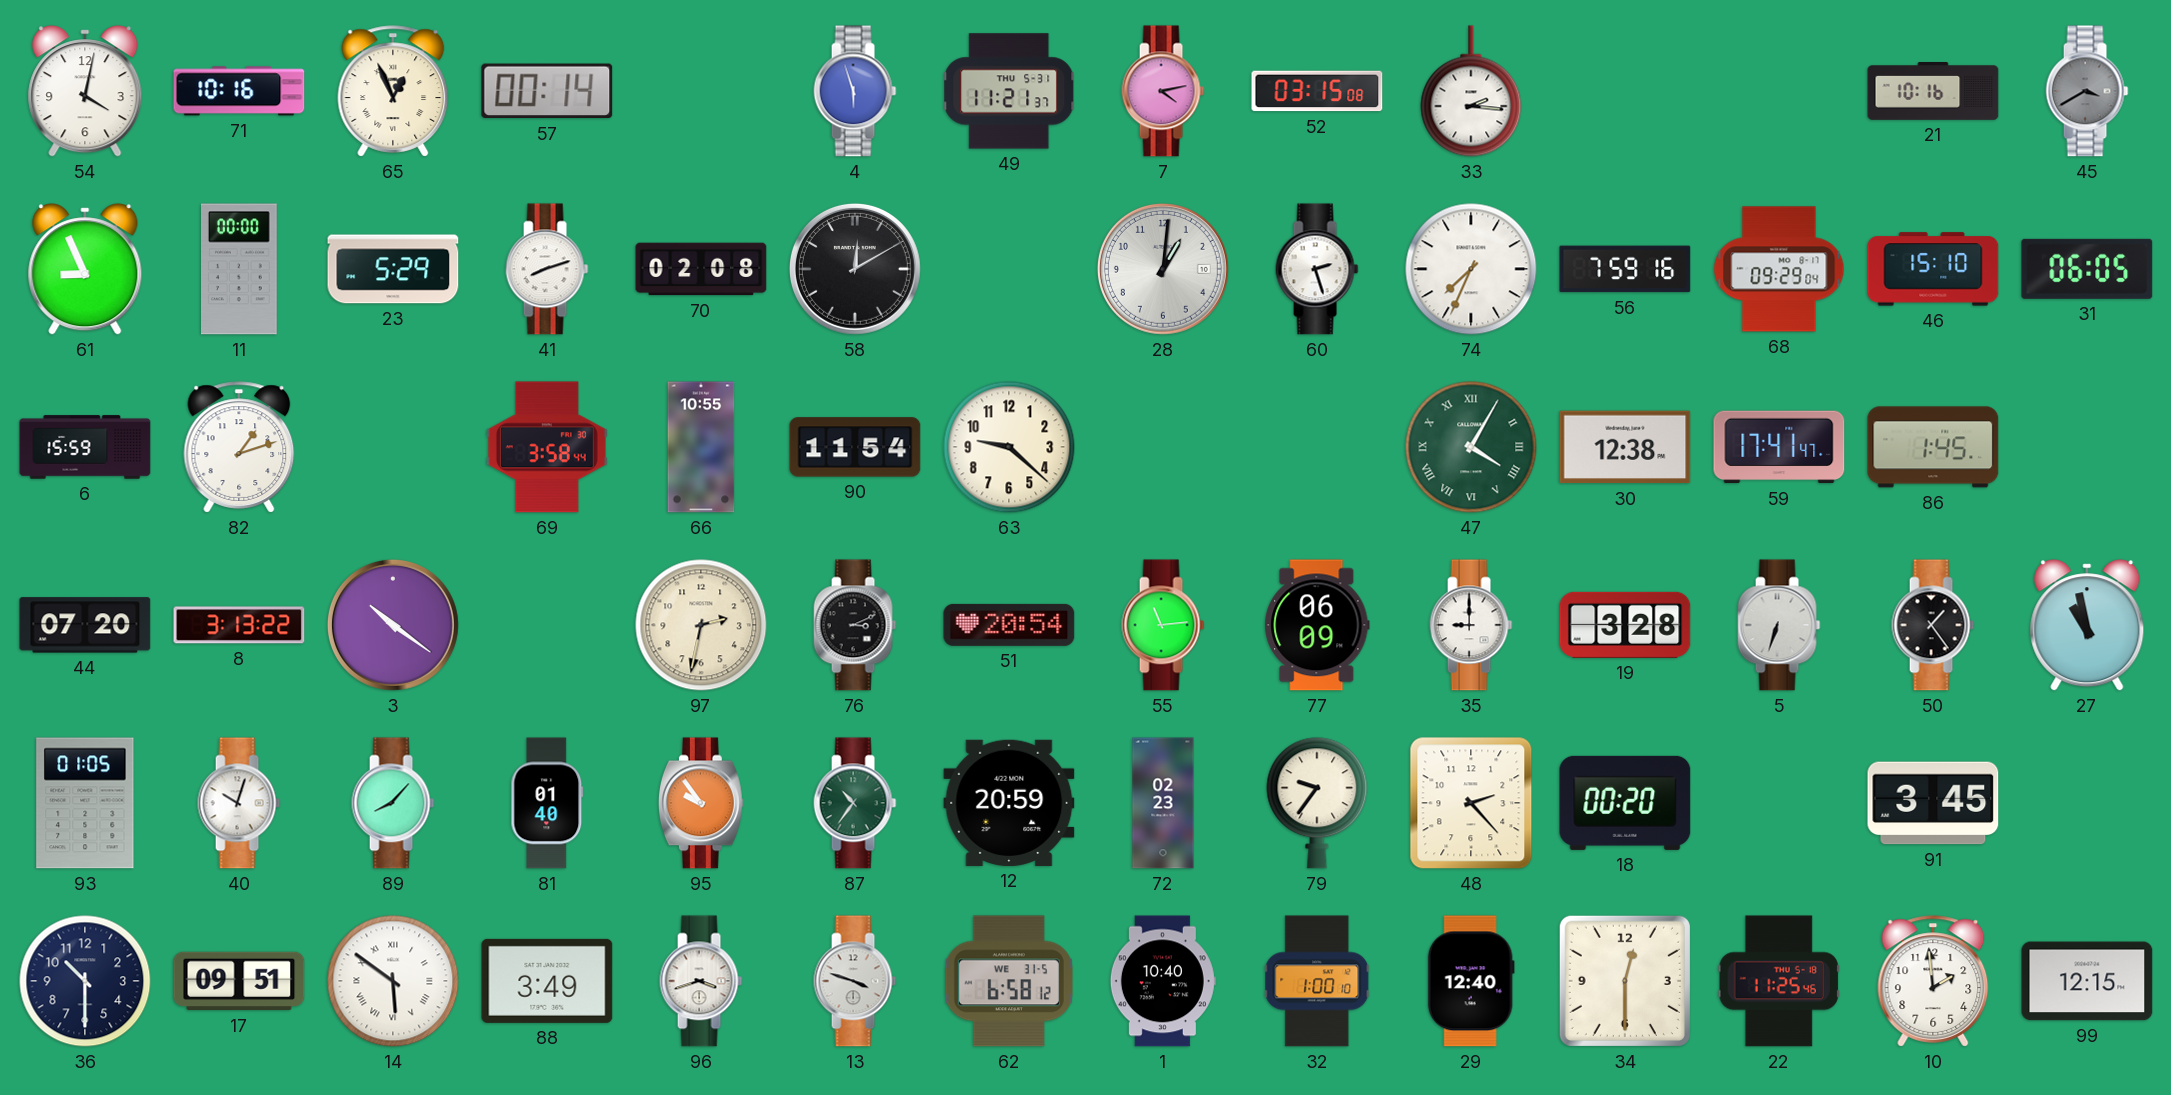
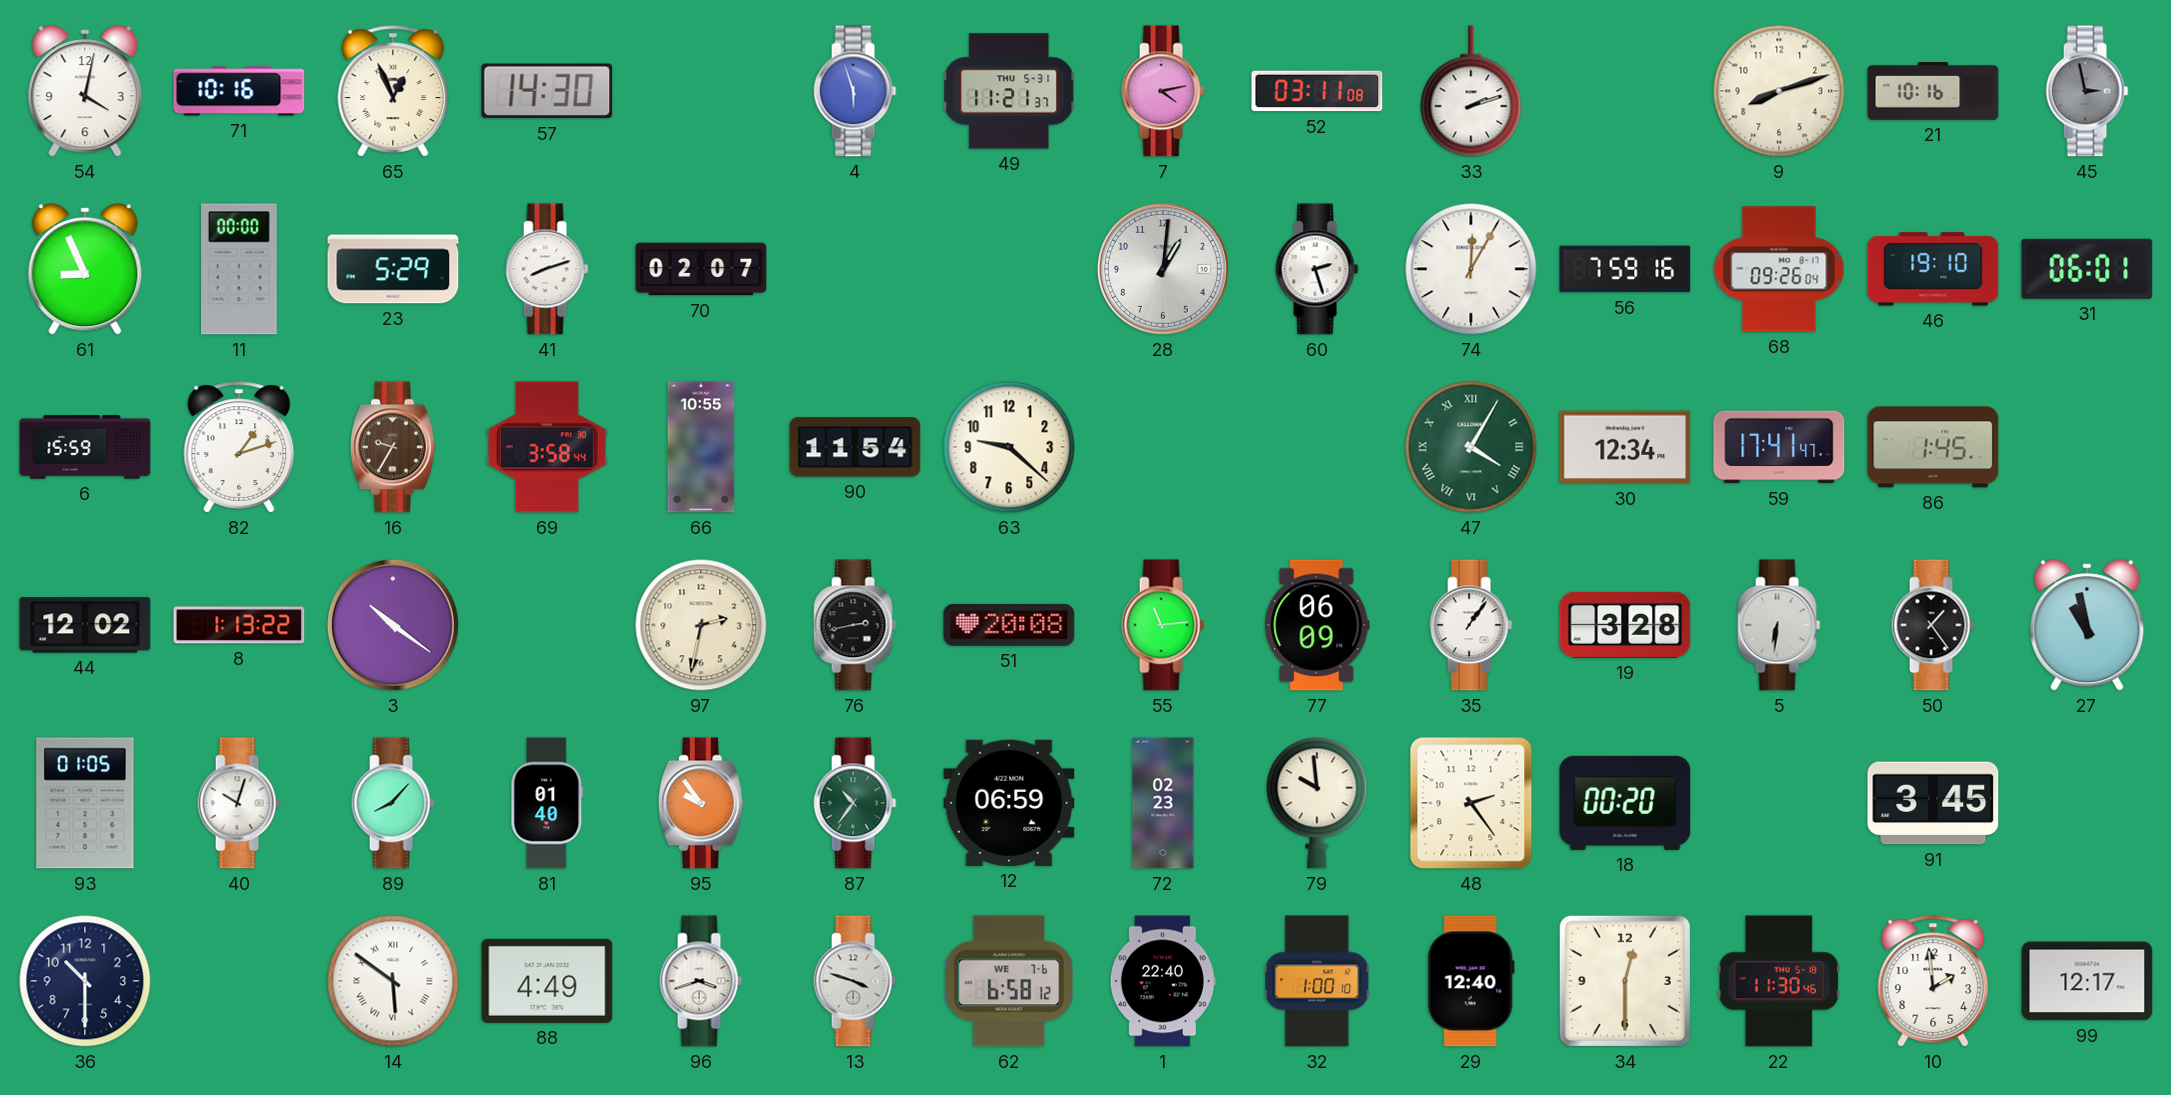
57: 00:14 -> 14:30
52: 03:15 -> 03:11
33: 2:16 -> 2:12
9: none -> 8:12
45: 3:40 -> 2:58
70: 02:08 -> 02:07
58: 12:10 -> none
74: 7:34 -> 12:05
68: 09:29 -> 09:26
46: 15:10 -> 19:10
31: 06:05 -> 06:01
16: none -> 9:35
30: 12:38 -> 12:34
44: 07:20 -> 12:02
8: 3:13 -> 1:13
76: 3:11 -> 2:43
51: 20:54 -> 20:08
35: 9:00 -> 1:06
5: 6:33 -> 6:31
12: 20:59 -> 06:59
79: 9:36 -> 9:59
48: 2:23 -> 2:24
17: 09:51 -> none
88: 3:49 -> 4:49
62 date: WE 31-5 -> WE 7-6
1: 10:40 -> 22:40
22: 11:25 -> 11:30
99: 12:15 -> 12:17
